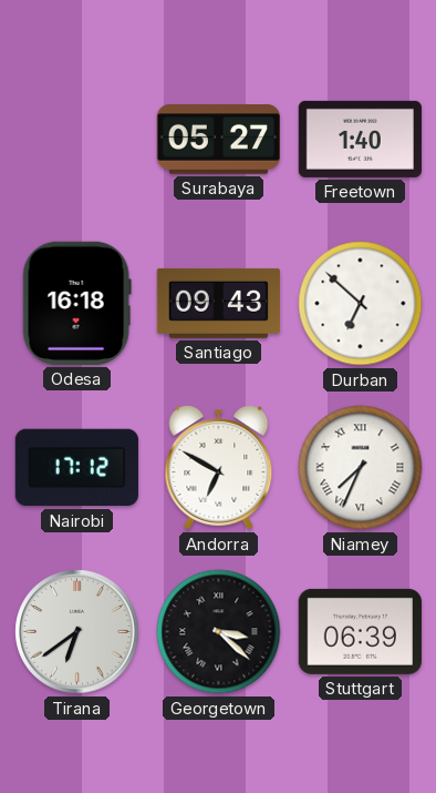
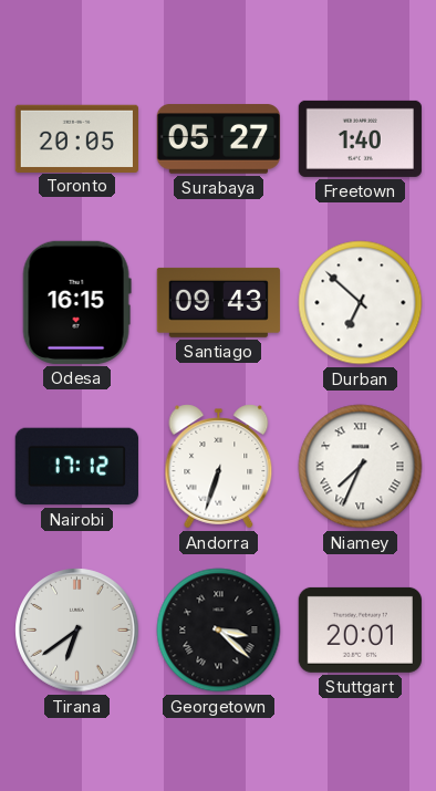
Toronto: none -> 20:05
Odesa: 16:18 -> 16:15
Andorra: 6:50 -> 6:33
Stuttgart: 06:39 -> 20:01
